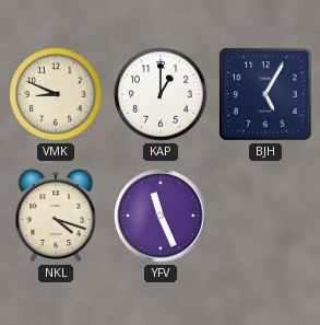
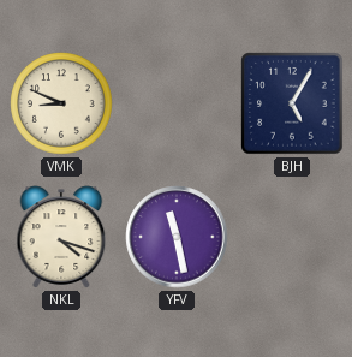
KAP: 1:00 -> none
YFV: 11:26 -> 11:28
